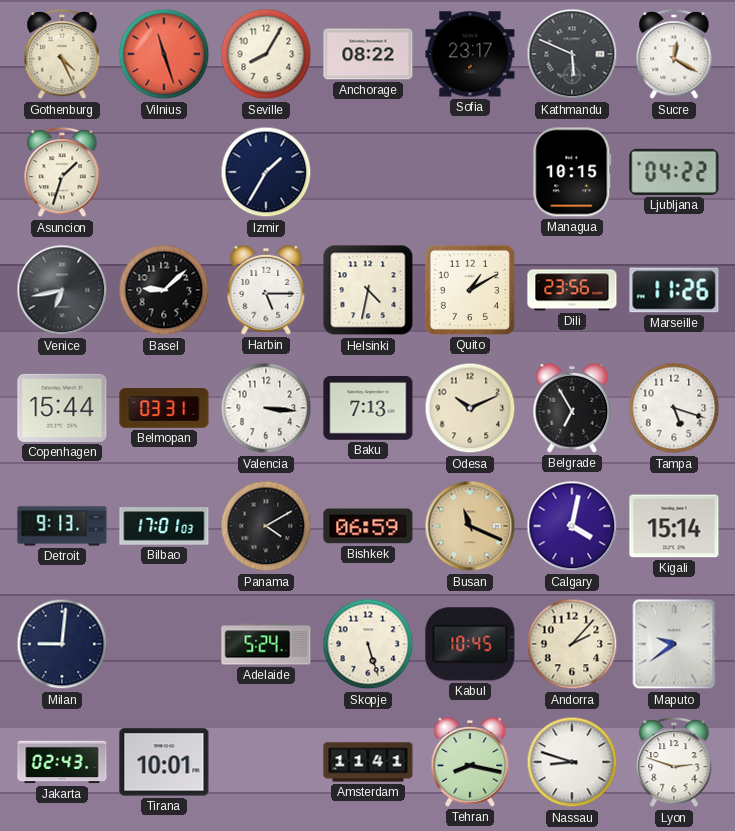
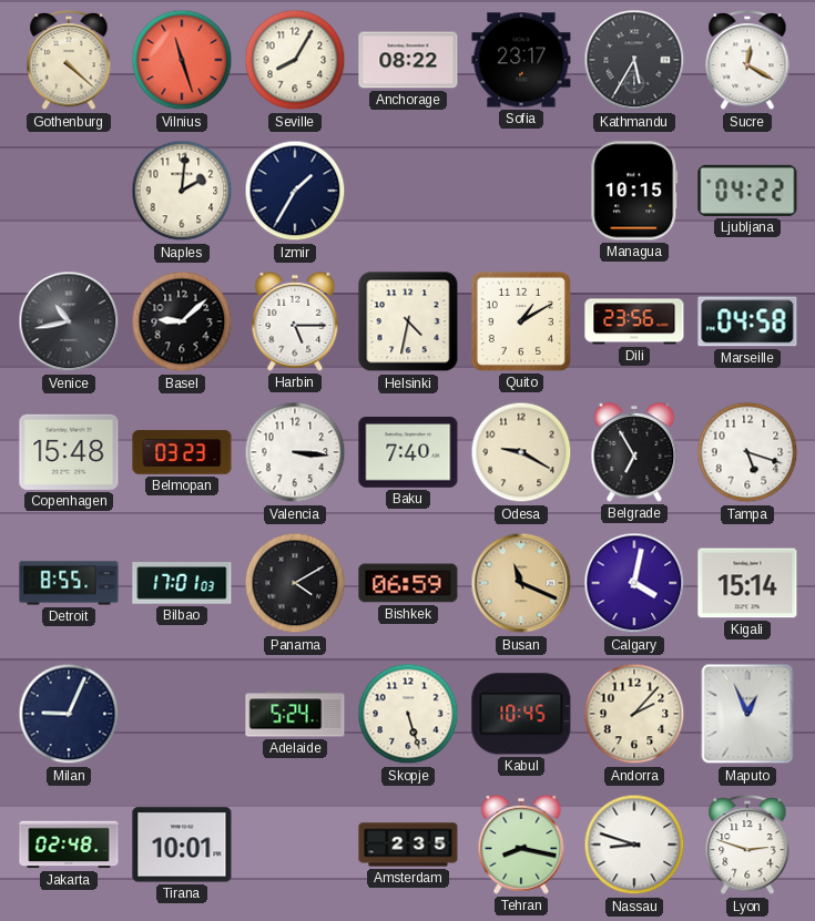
Gothenburg: 4:26 -> 4:22
Kathmandu: 5:49 -> 5:35
Asuncion: 1:33 -> none
Naples: none -> 2:01
Venice: 6:43 -> 10:43
Marseille: 11:26 -> 04:58
Copenhagen: 15:44 -> 15:48
Belmopan: 03:31 -> 03:23
Baku: 7:13 -> 7:40
Odesa: 10:11 -> 9:20
Detroit: 9:13 -> 8:55
Milan: 9:01 -> 9:04
Maputo: 9:39 -> 12:56
Jakarta: 02:43 -> 02:48
Amsterdam: 11:41 -> 2:35
